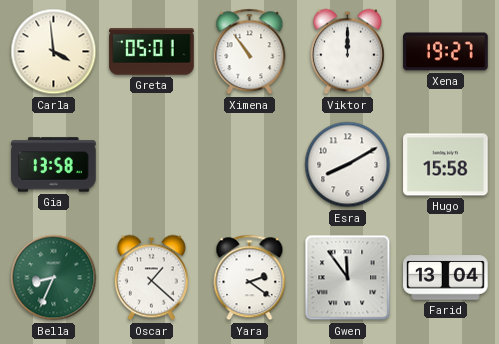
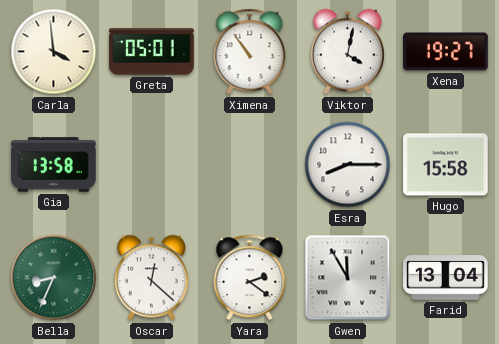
Viktor: 12:00 -> 4:02
Esra: 8:10 -> 8:15
Oscar: 1:22 -> 12:22
Gwen: 11:54 -> 11:55
